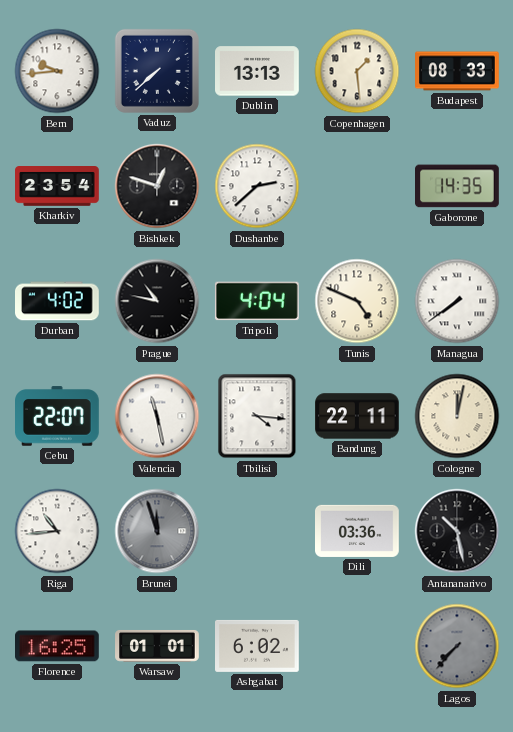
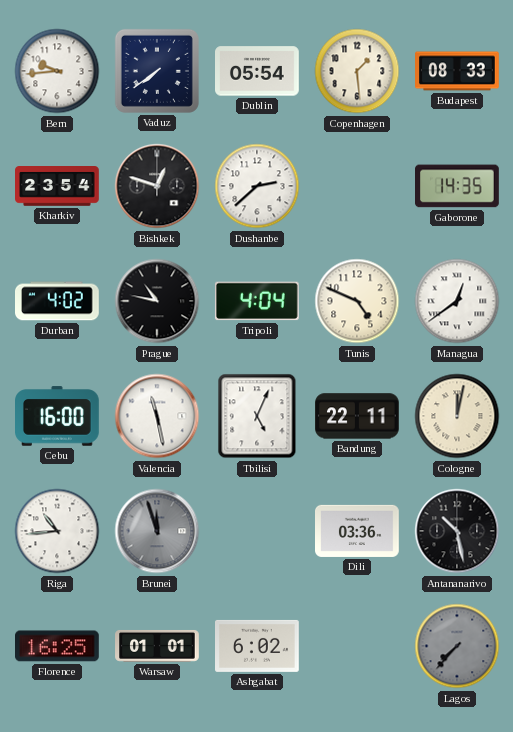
Vaduz: 7:38 -> 7:39
Dublin: 13:13 -> 05:54
Managua: 7:39 -> 12:39
Cebu: 22:07 -> 16:00
Tbilisi: 4:16 -> 5:04
